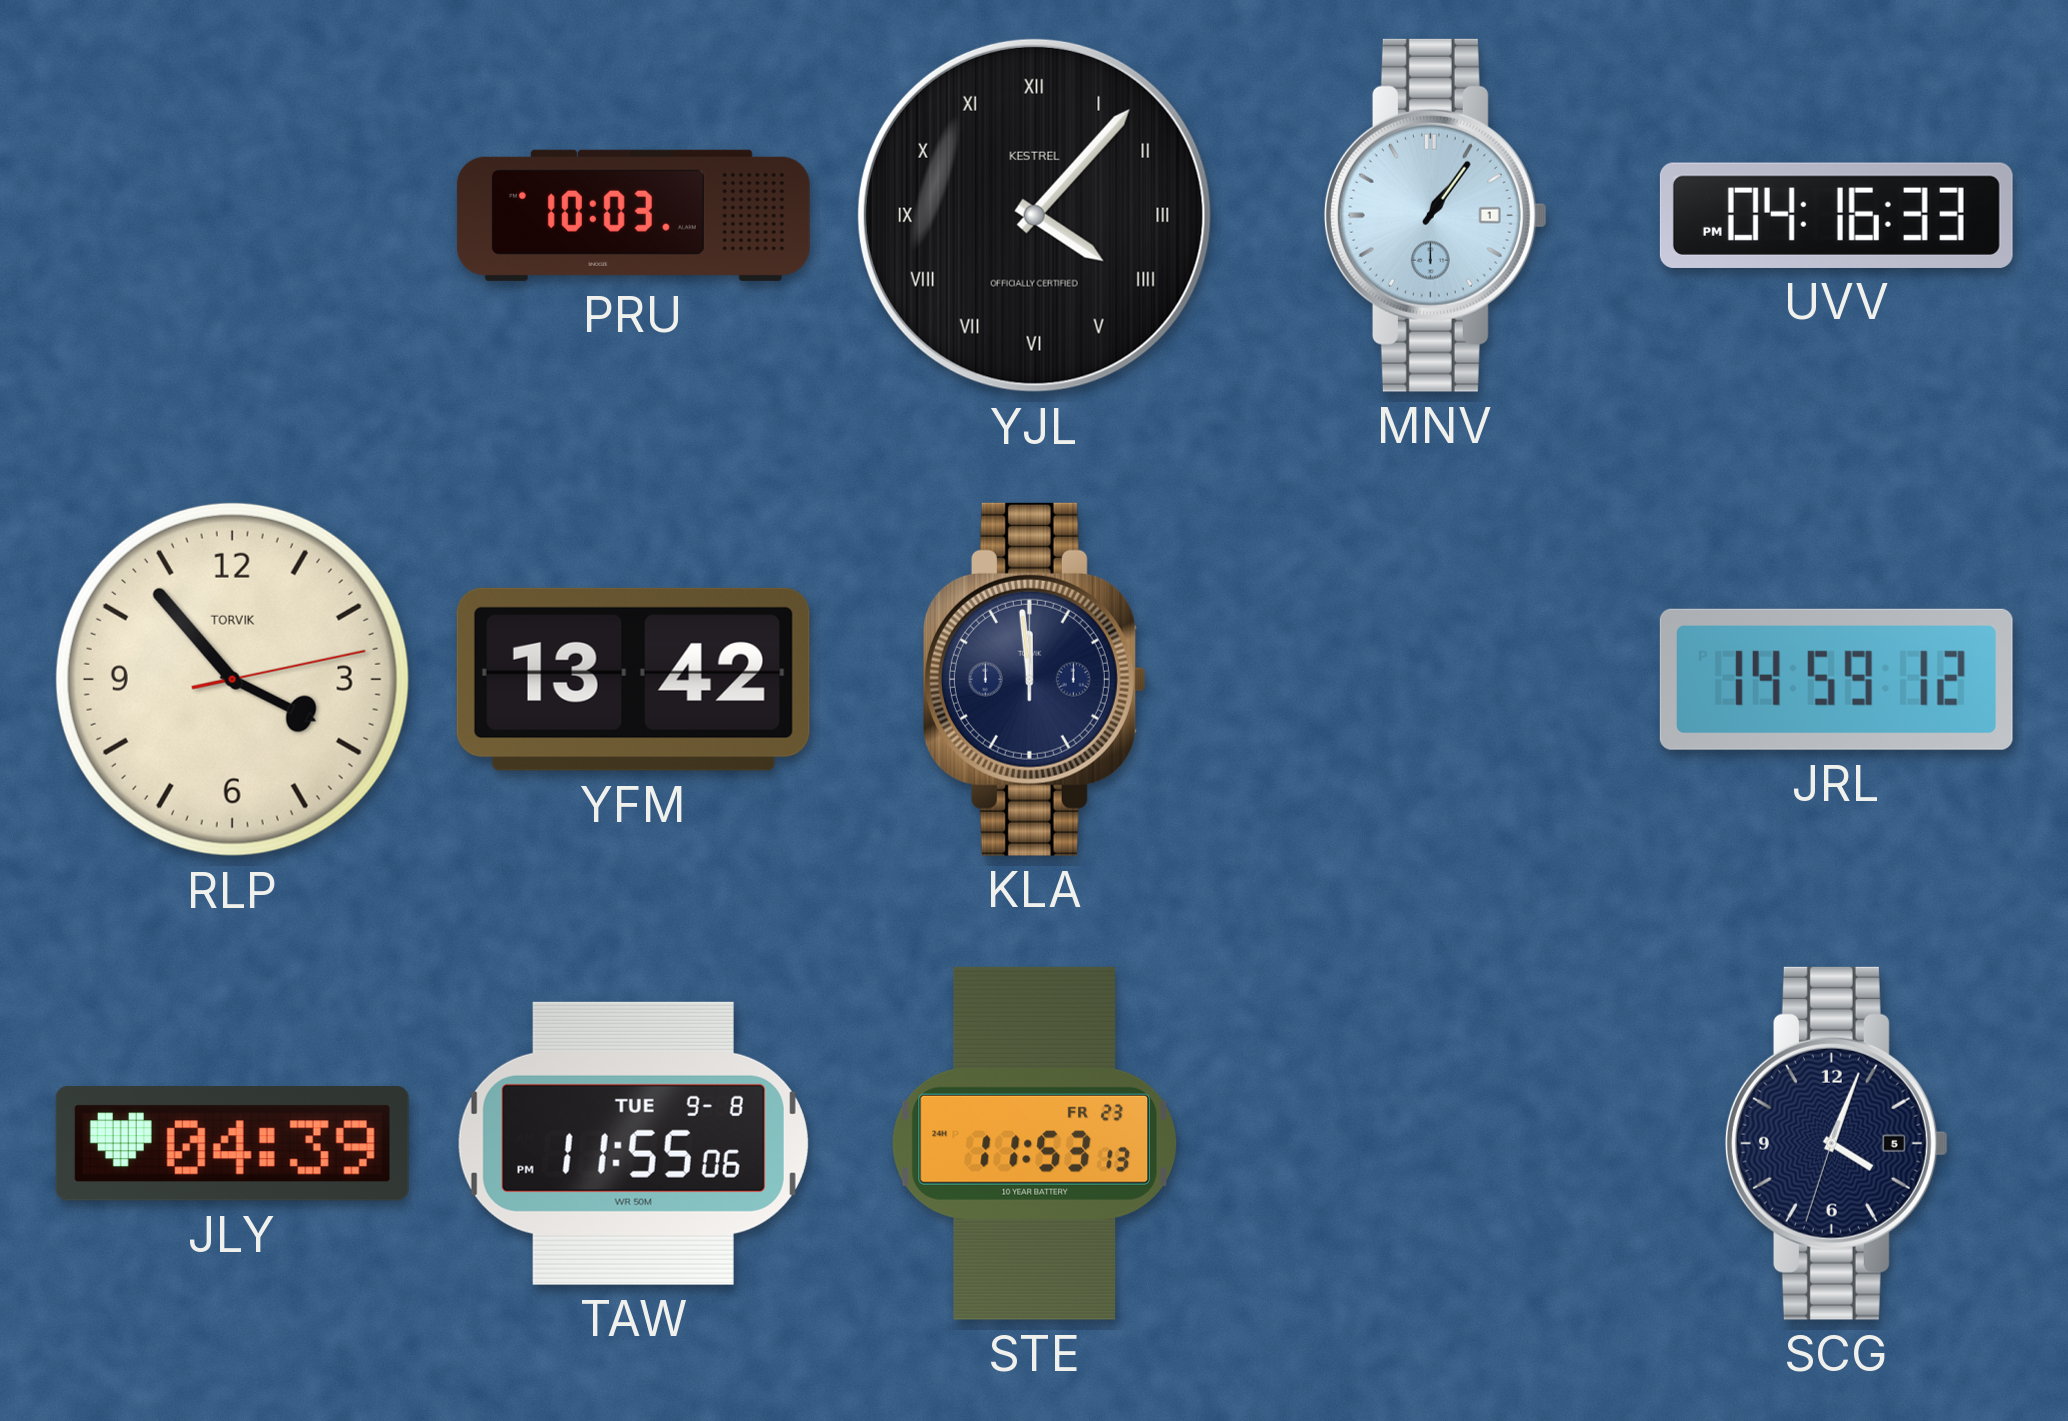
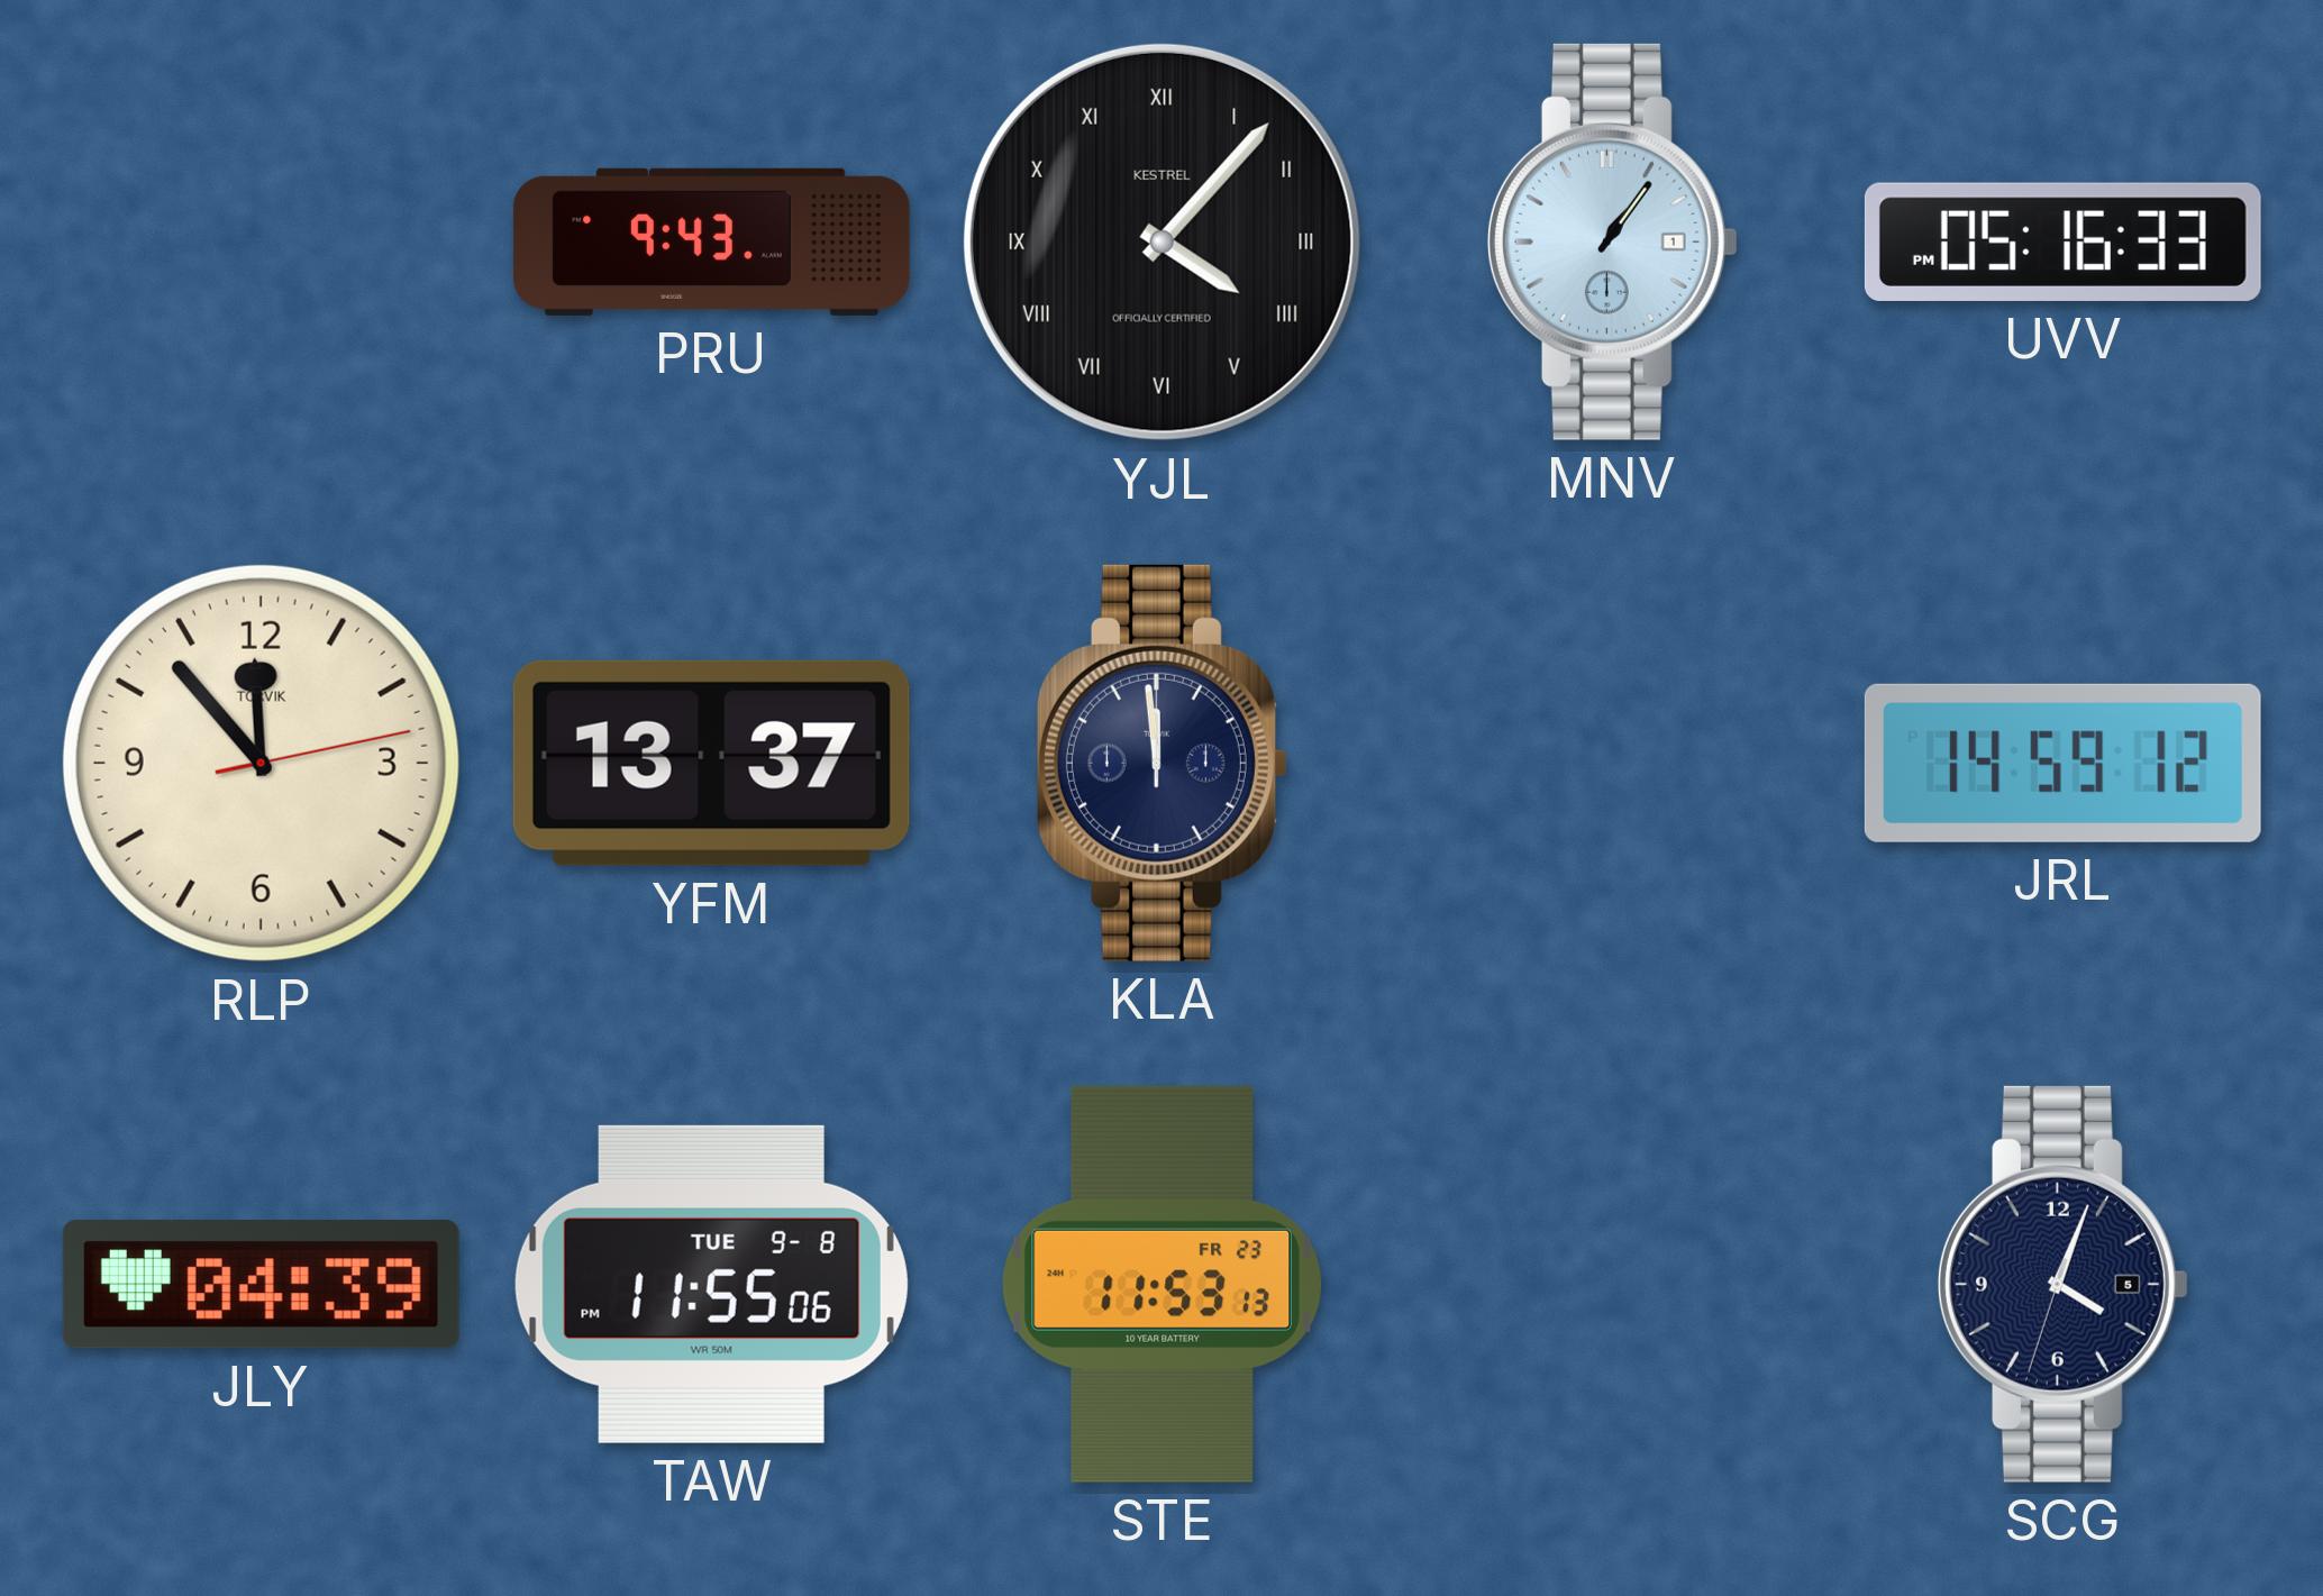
PRU: 10:03 -> 9:43
UVV: 04:16 -> 05:16
RLP: 3:53 -> 11:53
YFM: 13:42 -> 13:37
